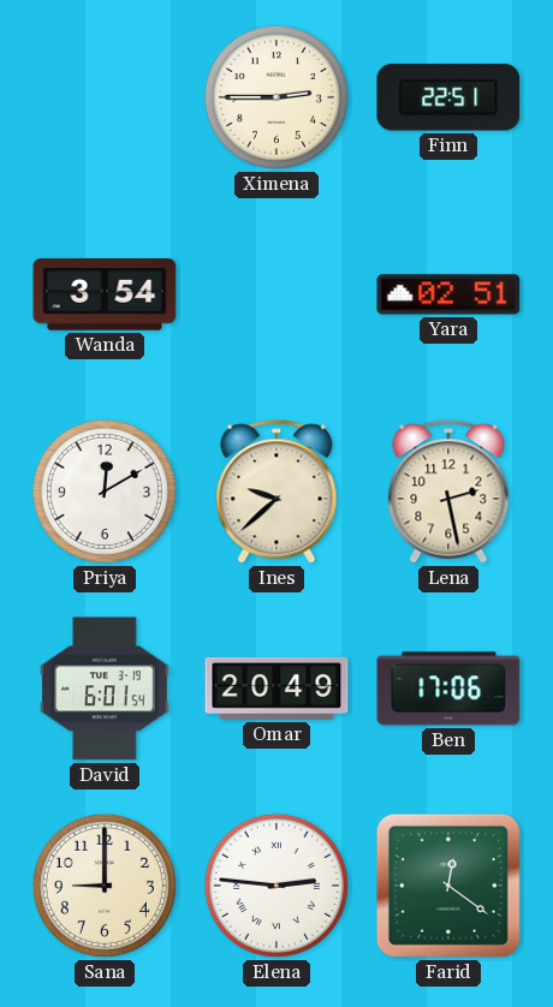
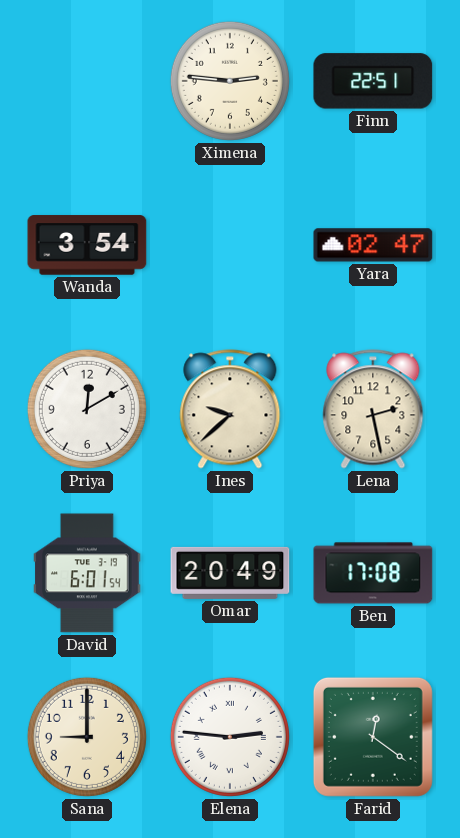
Ximena: 2:45 -> 2:46
Yara: 02:51 -> 02:47
Ben: 17:06 -> 17:08
